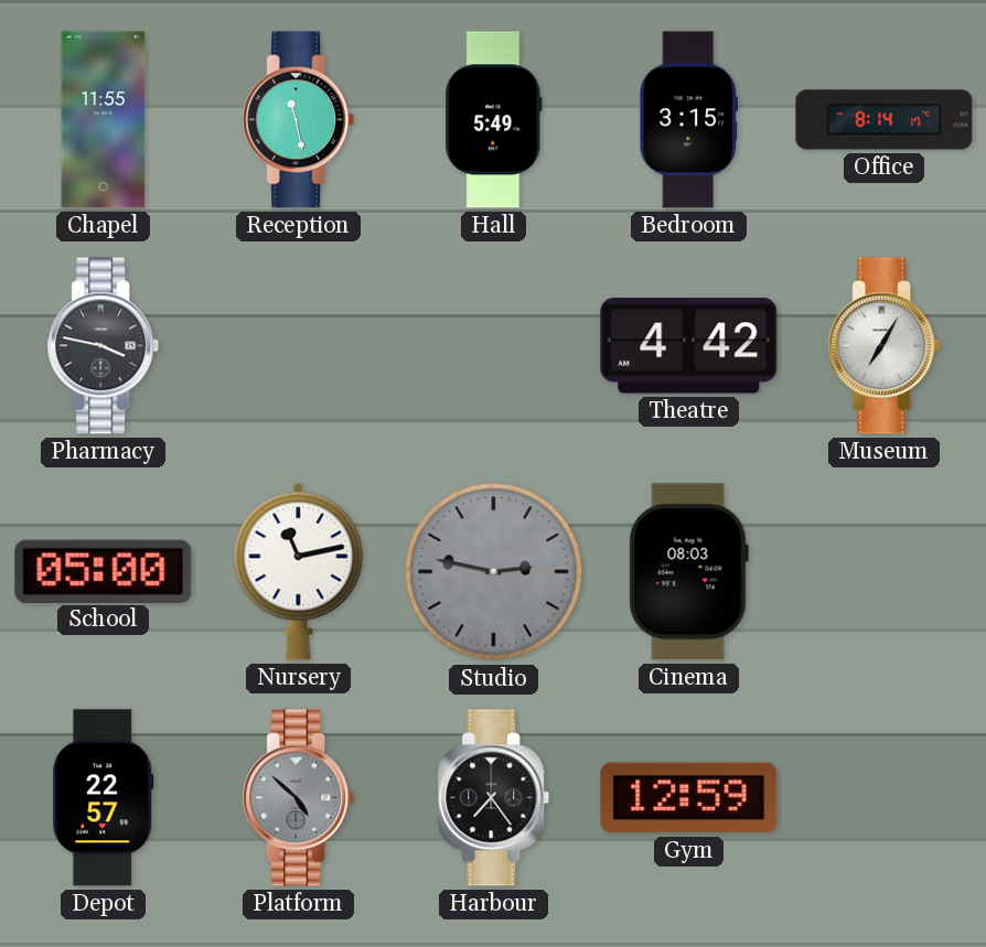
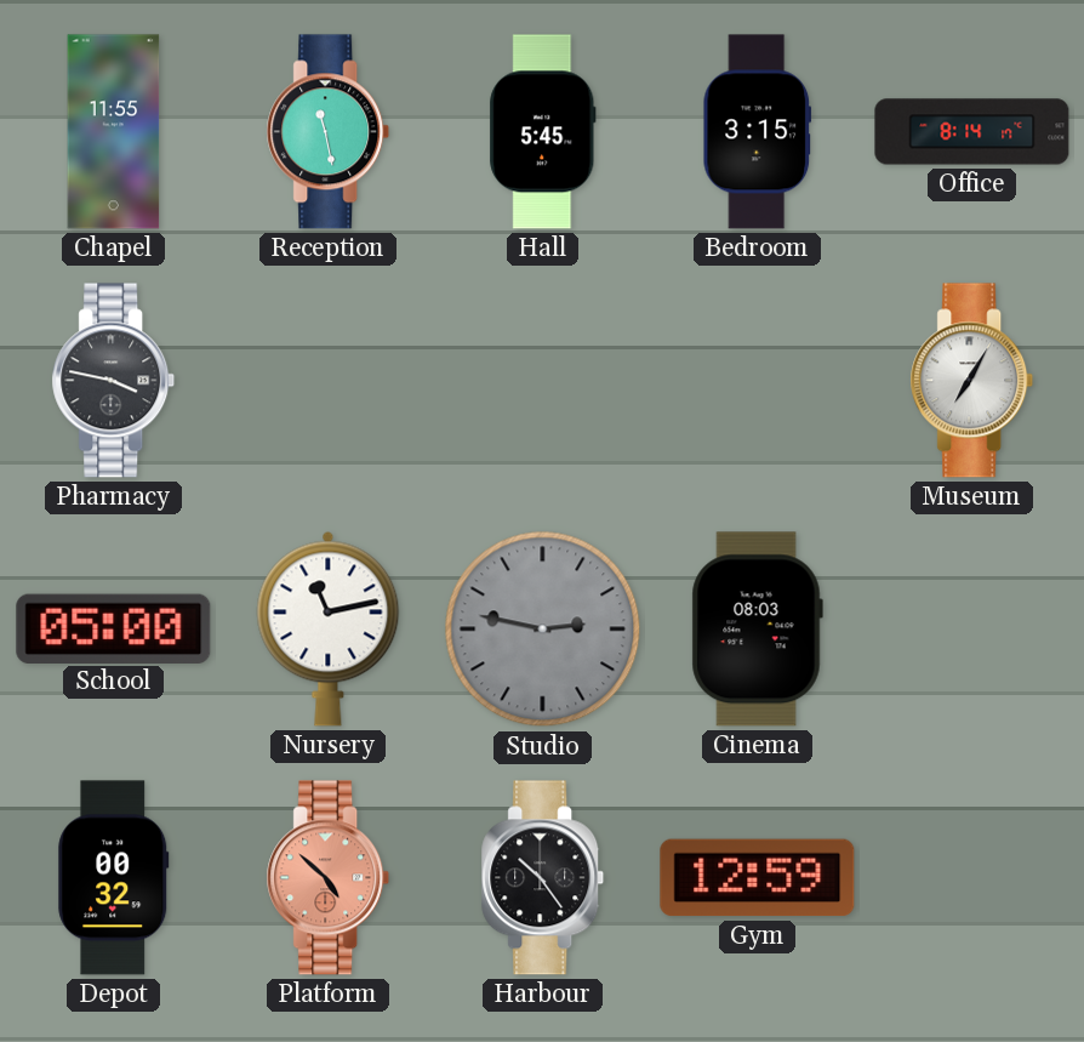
Hall: 5:49 -> 5:45
Theatre: 4:42 -> none
Depot: 22:57 -> 00:32
Platform dial: grey -> salmon
Harbour: 7:24 -> 10:24
